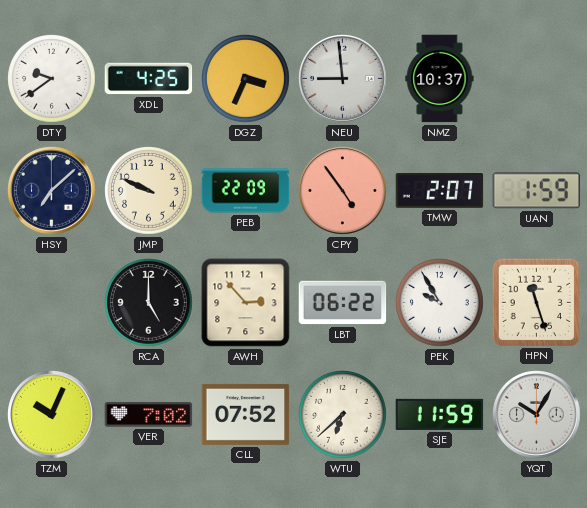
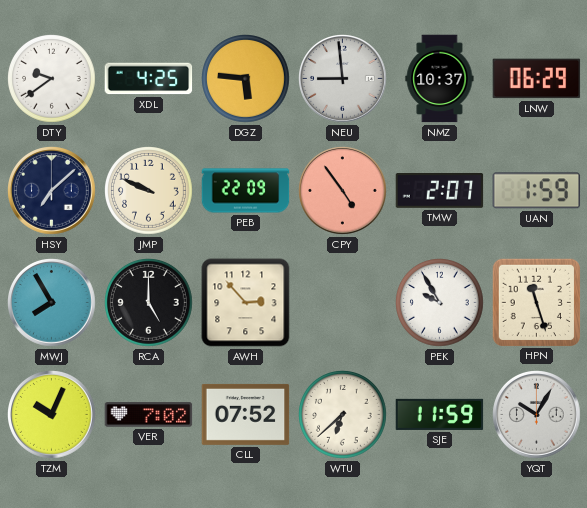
DGZ: 3:34 -> 5:46
LNW: none -> 06:29
MWJ: none -> 7:55
LBT: 06:22 -> none
